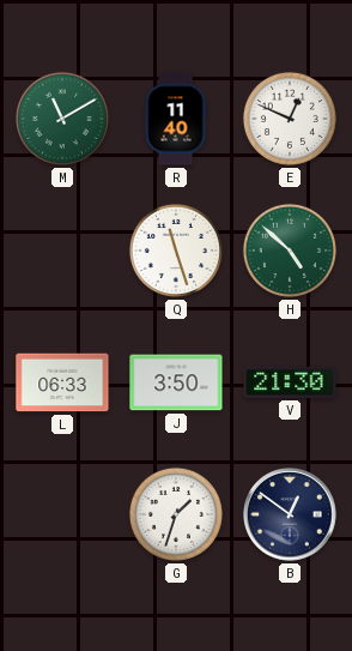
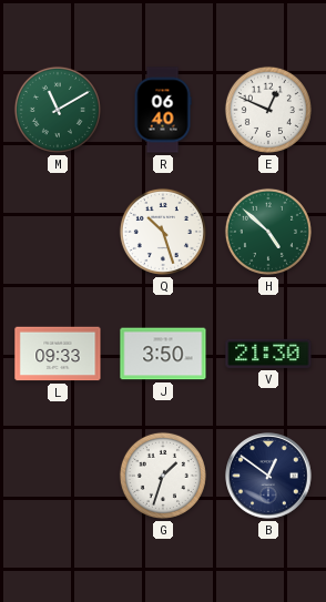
R: 11:40 -> 06:40
Q: 11:27 -> 10:27
L: 06:33 -> 09:33
